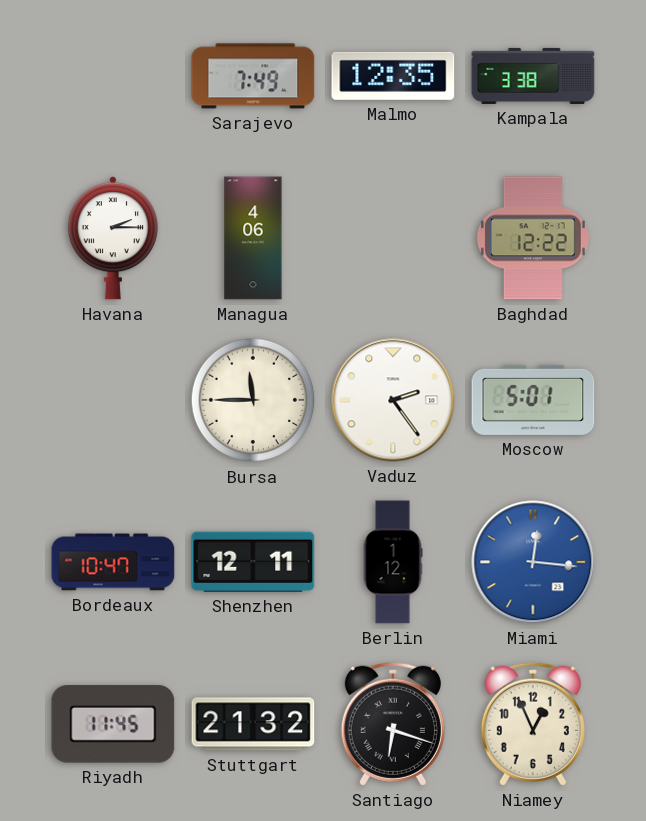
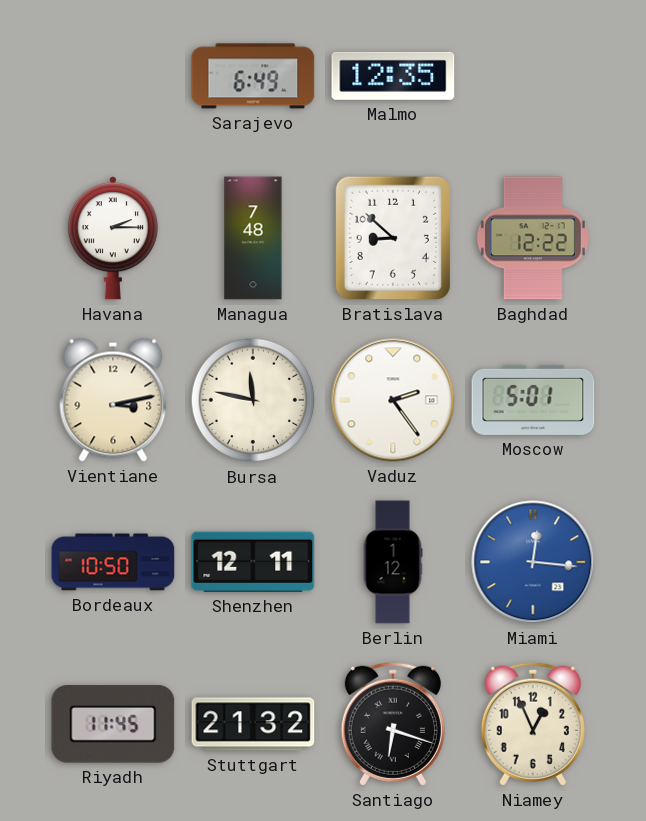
Sarajevo: 7:49 -> 6:49
Kampala: 3:38 -> none
Managua: 4:06 -> 7:48
Bratislava: none -> 8:52
Vientiane: none -> 3:13
Bursa: 11:45 -> 11:47
Bordeaux: 10:47 -> 10:50
